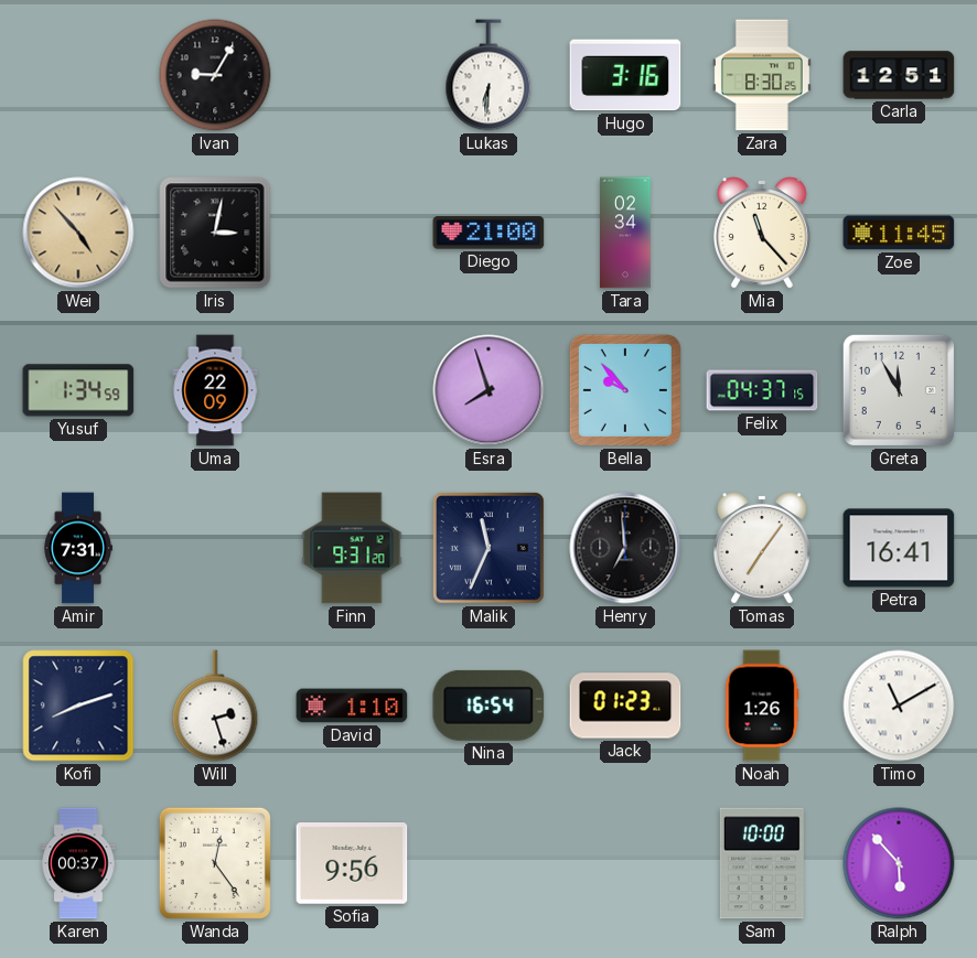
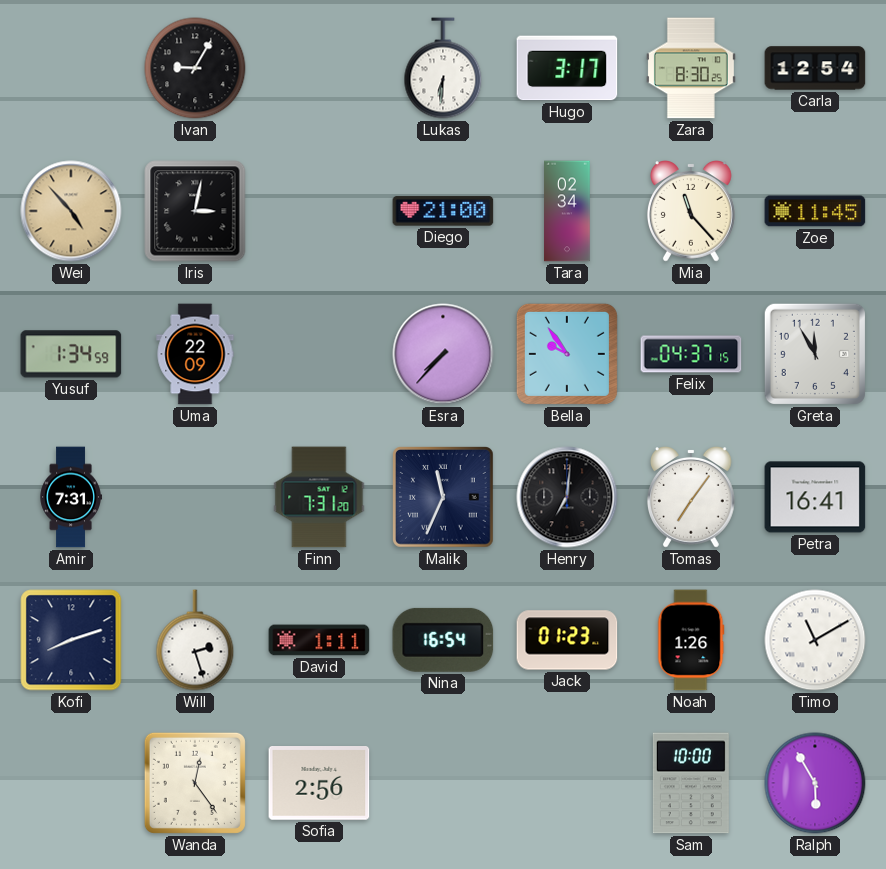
Hugo: 3:16 -> 3:17
Carla: 12:51 -> 12:54
Esra: 7:57 -> 7:37
Bella: 9:53 -> 9:54
Finn: 9:31 -> 7:31
Henry: 6:59 -> 7:01
David: 1:10 -> 1:11
Karen: 00:37 -> none
Sofia: 9:56 -> 2:56
Ralph: 5:53 -> 5:55
